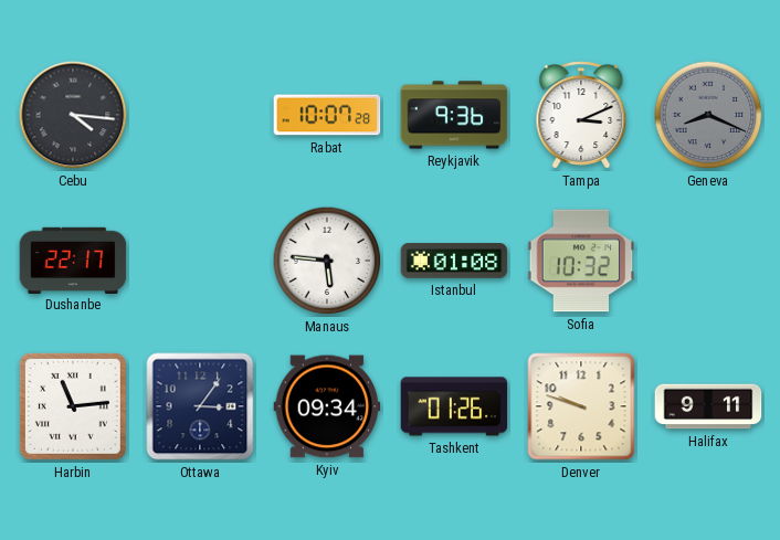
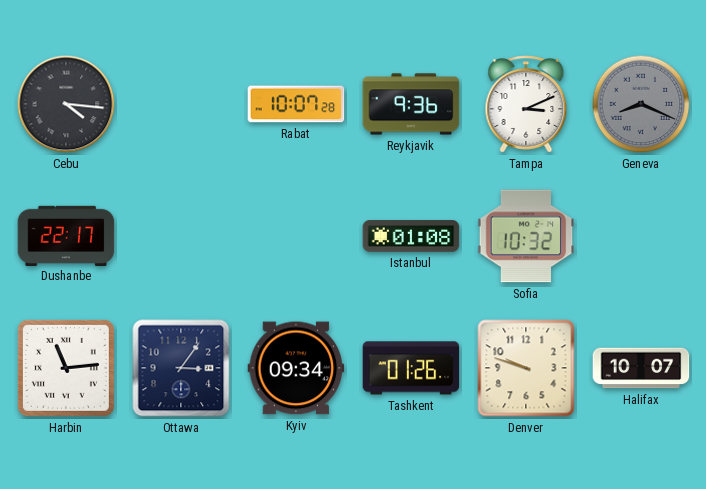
Manaus: 5:46 -> none
Halifax: 9:11 -> 10:07
